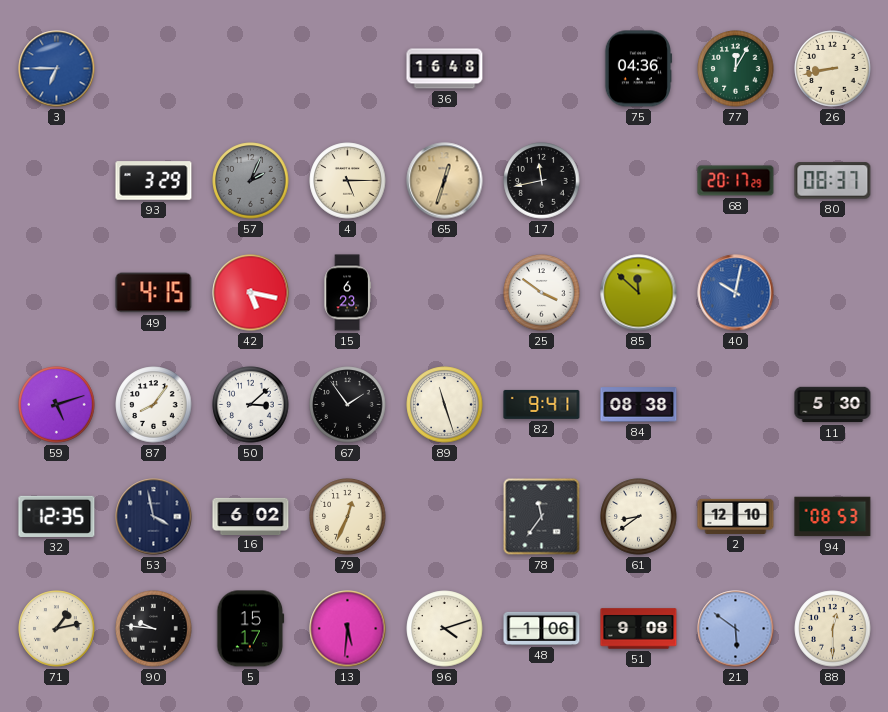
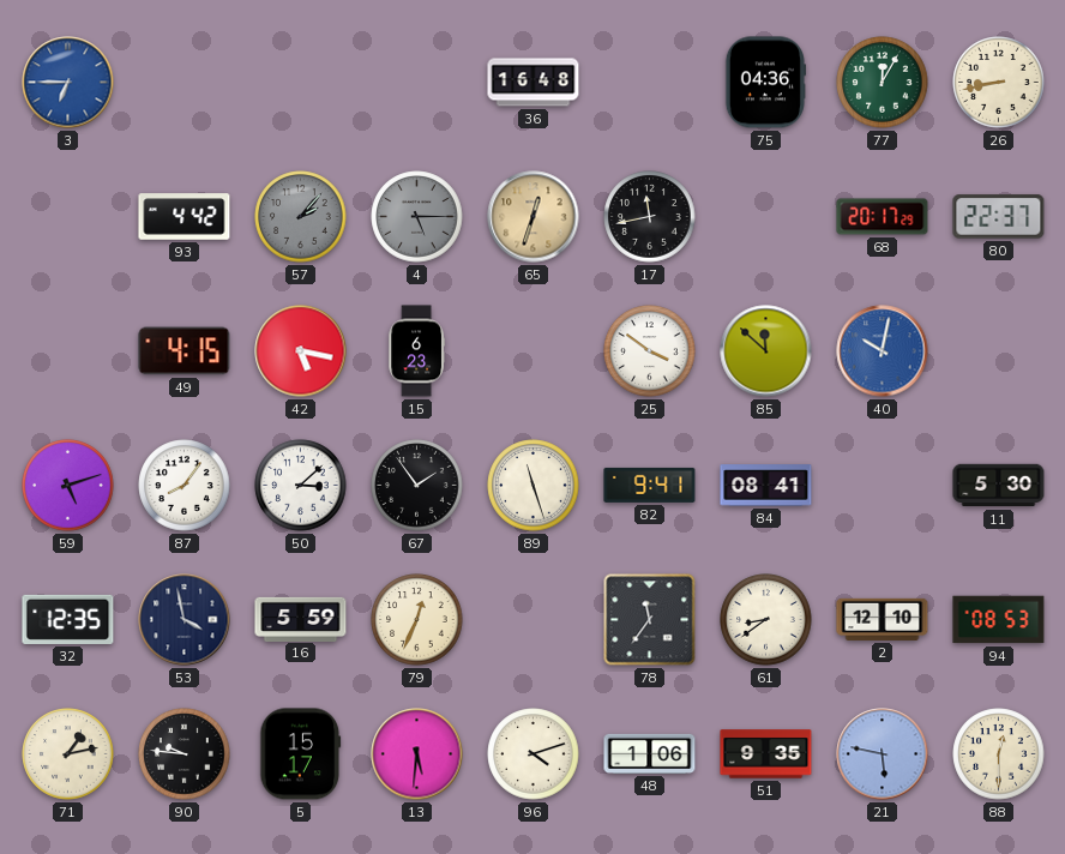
93: 3:29 -> 4:42
57: 2:04 -> 2:07
4 dial: cream -> grey
80: 08:37 -> 22:37
84: 08:38 -> 08:41
16: 6:02 -> 5:59
51: 9:08 -> 9:35
21: 5:51 -> 5:47
